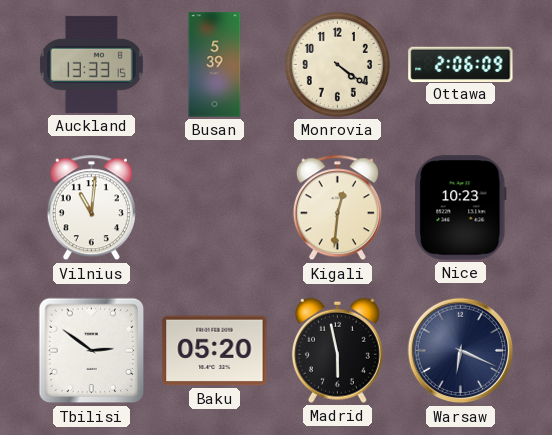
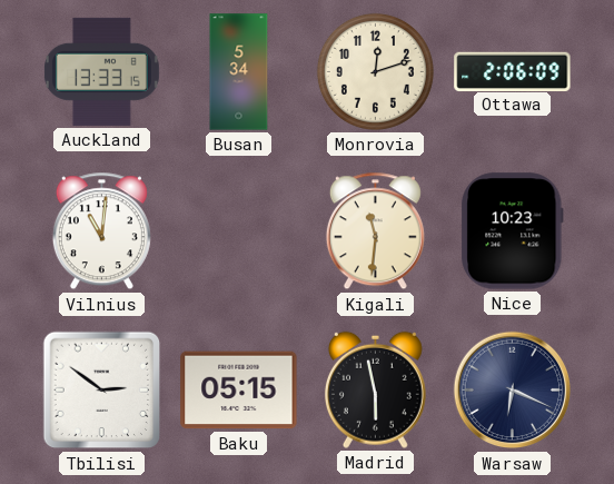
Busan: 5:39 -> 5:34
Monrovia: 4:21 -> 12:12
Kigali: 12:31 -> 11:31
Baku: 05:20 -> 05:15
